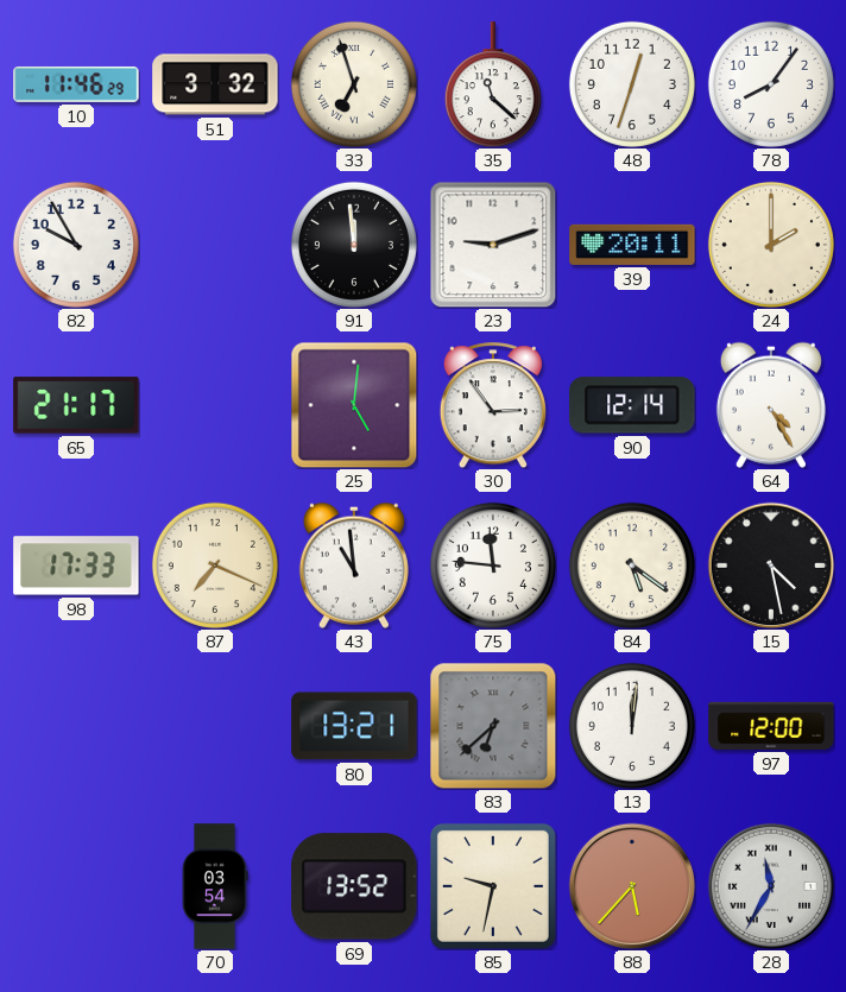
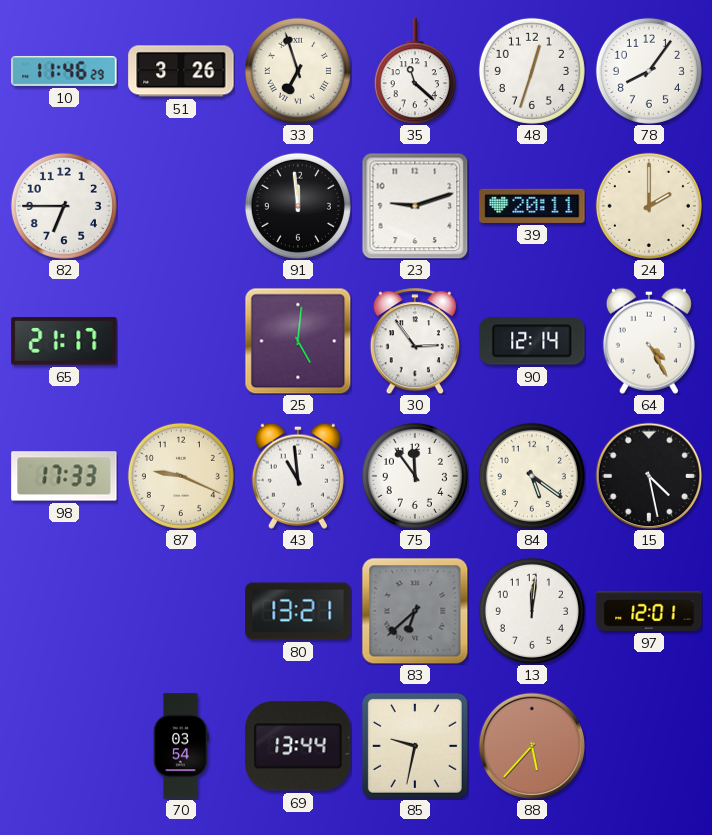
51: 3:32 -> 3:26
82: 9:55 -> 6:45
87: 7:19 -> 9:19
75: 11:46 -> 11:54
97: 12:00 -> 12:01
69: 13:52 -> 13:44
28: 11:35 -> none
